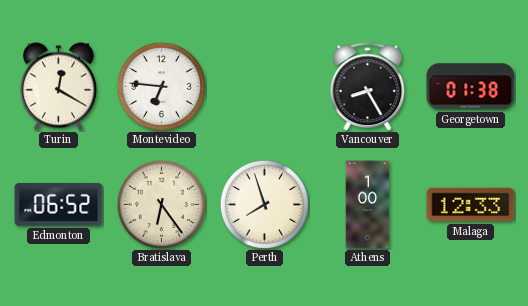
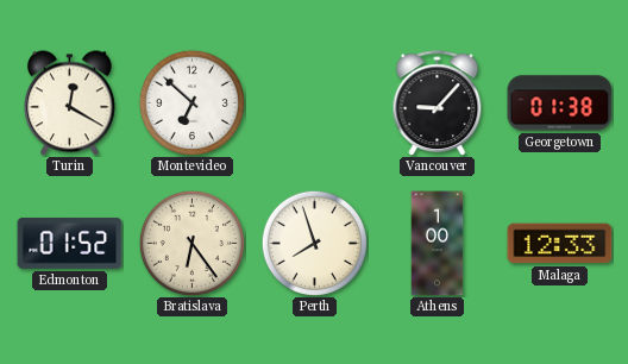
Montevideo: 6:46 -> 6:52
Vancouver: 8:25 -> 9:07
Edmonton: 06:52 -> 01:52
